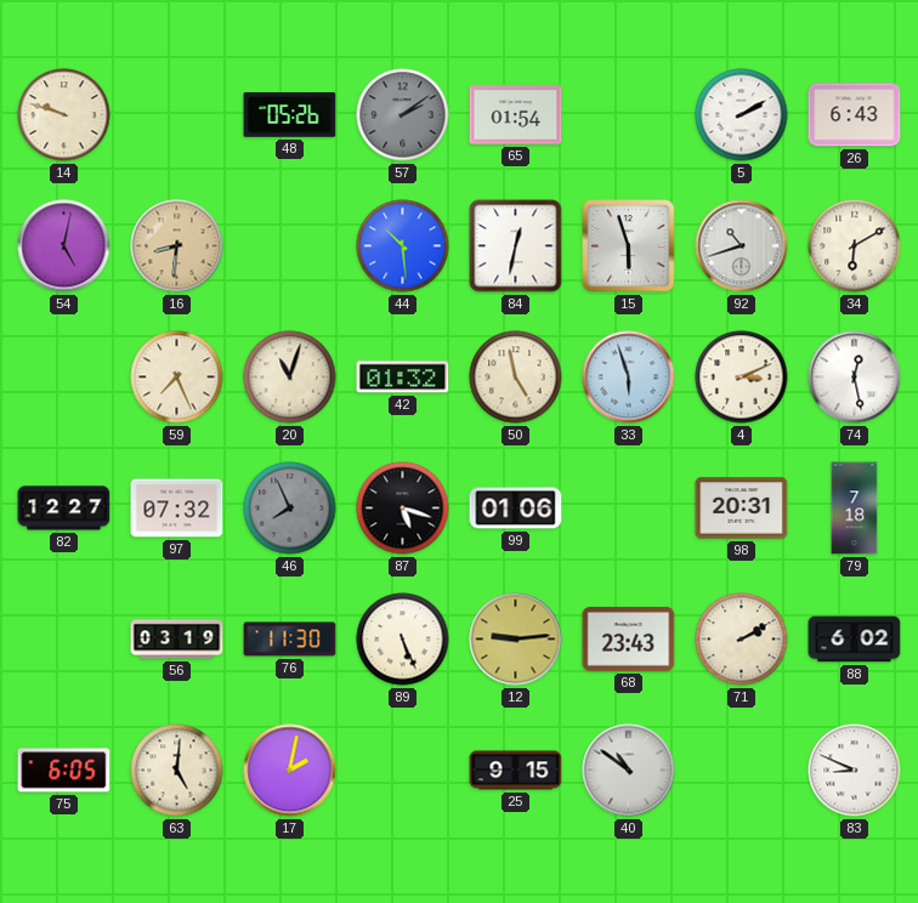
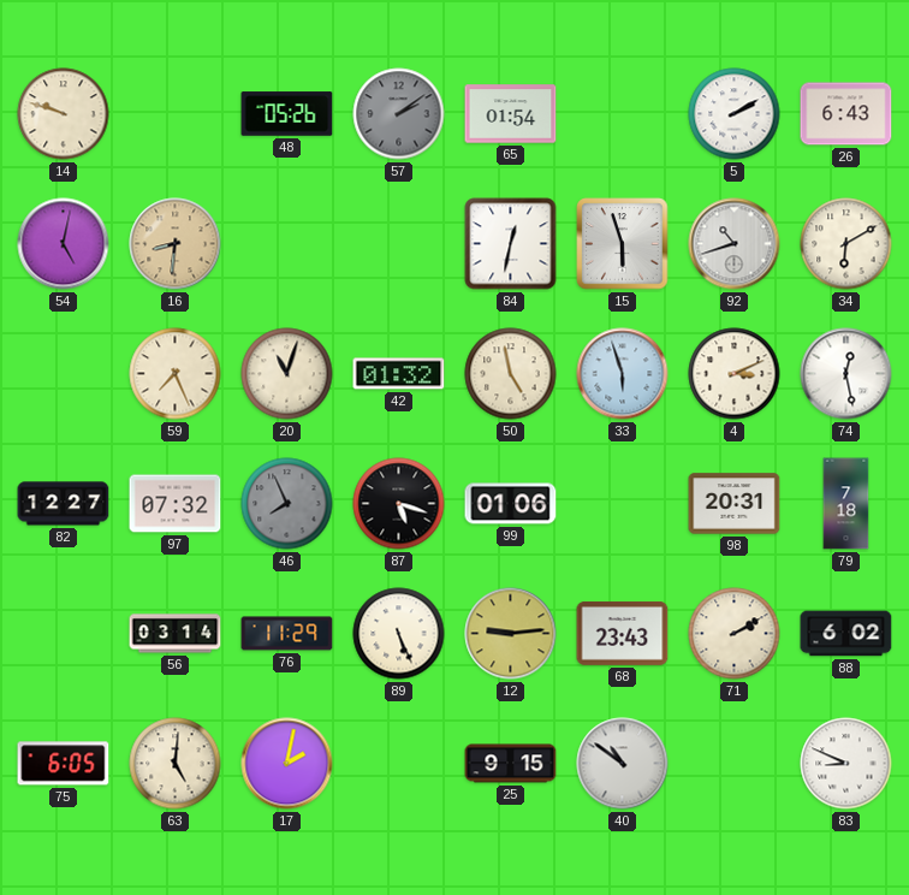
44: 10:29 -> none
56: 03:19 -> 03:14
76: 11:30 -> 11:29
